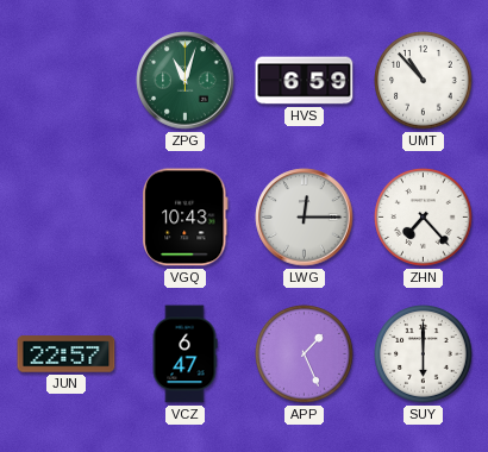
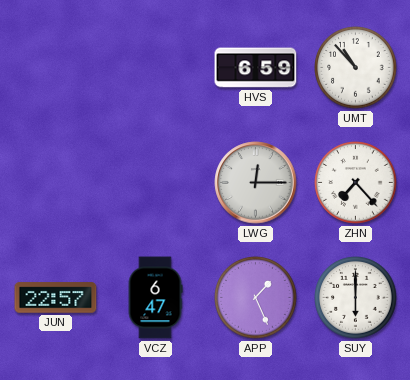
ZPG: 11:03 -> none
VGQ: 10:43 -> none
